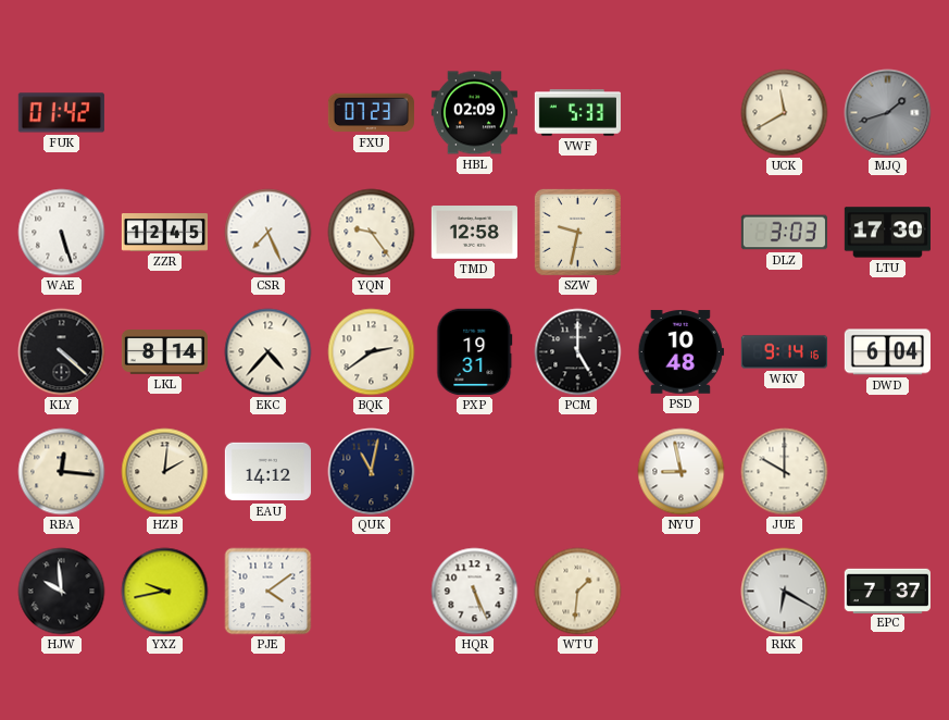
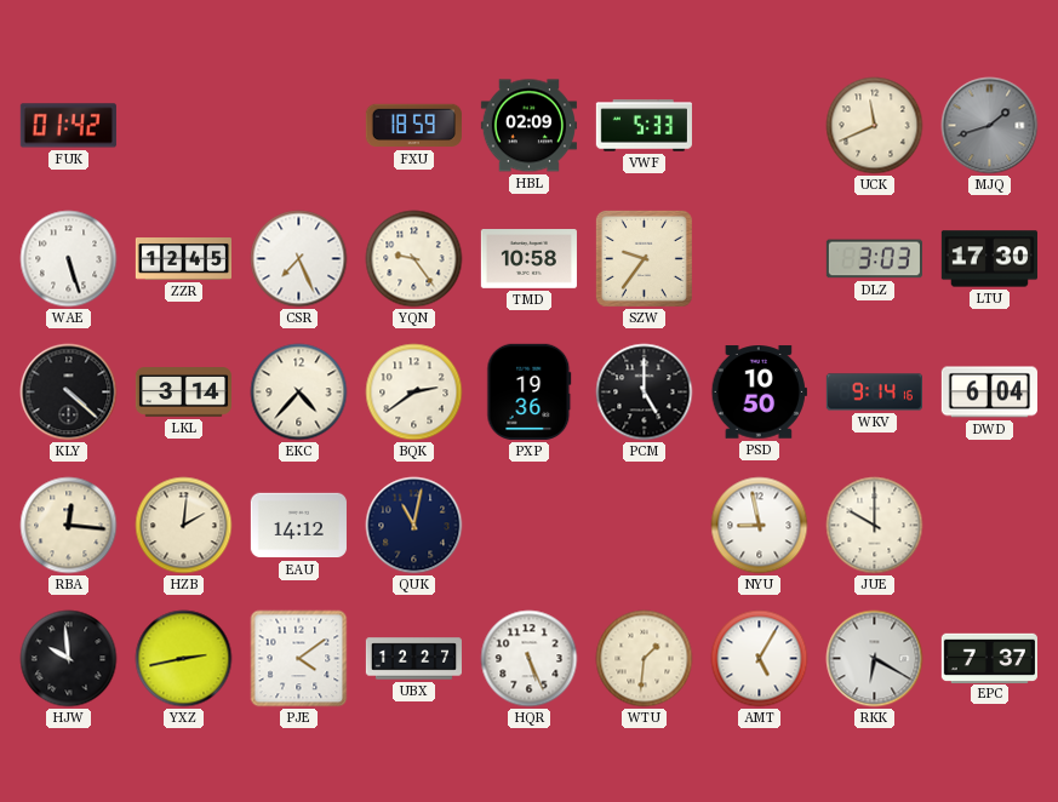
FXU: 07:23 -> 18:59
UCK: 11:40 -> 11:41
TMD: 12:58 -> 10:58
SZW: 9:32 -> 9:36
LKL: 8:14 -> 3:14
PXP: 19:31 -> 19:36
PSD: 10:48 -> 10:50
YXZ: 9:43 -> 2:43
UBX: none -> 12:27
AMT: none -> 5:05
